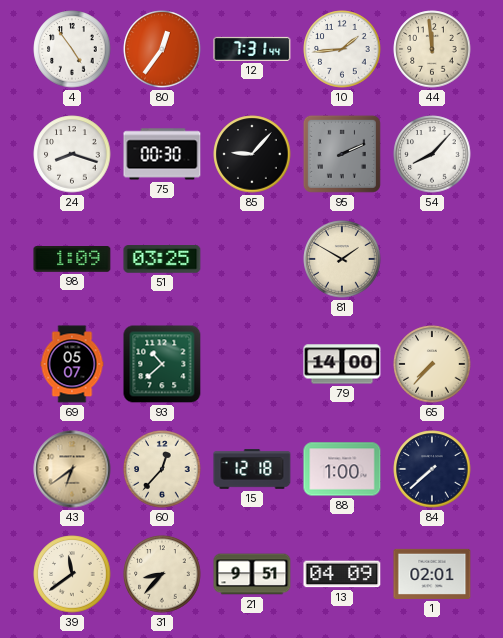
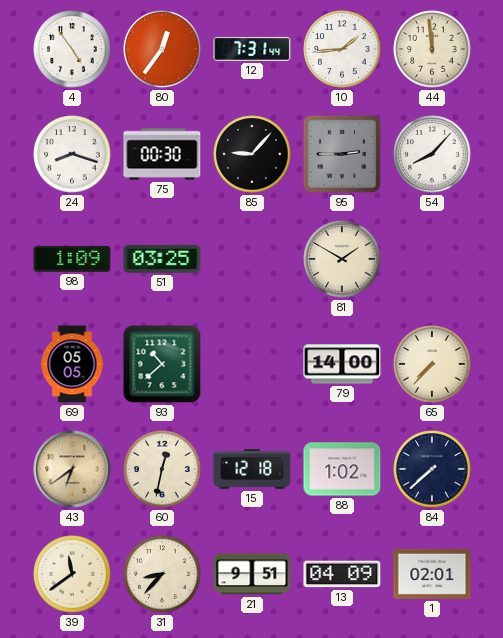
95: 2:11 -> 2:45
69: 05:07 -> 05:05
60: 12:37 -> 12:32
88: 1:00 -> 1:02
